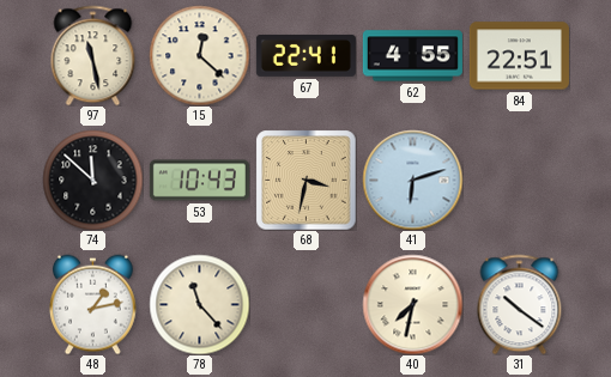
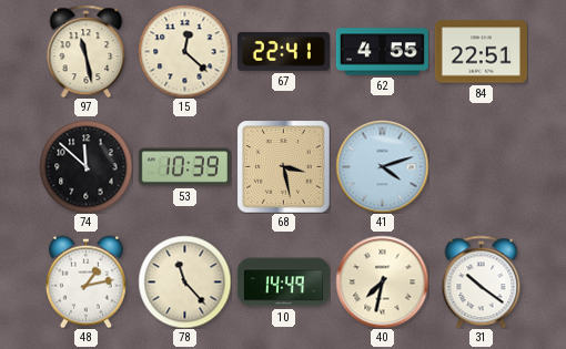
53: 10:43 -> 10:39
68: 3:32 -> 3:28
41: 6:12 -> 4:12
10: none -> 14:49
